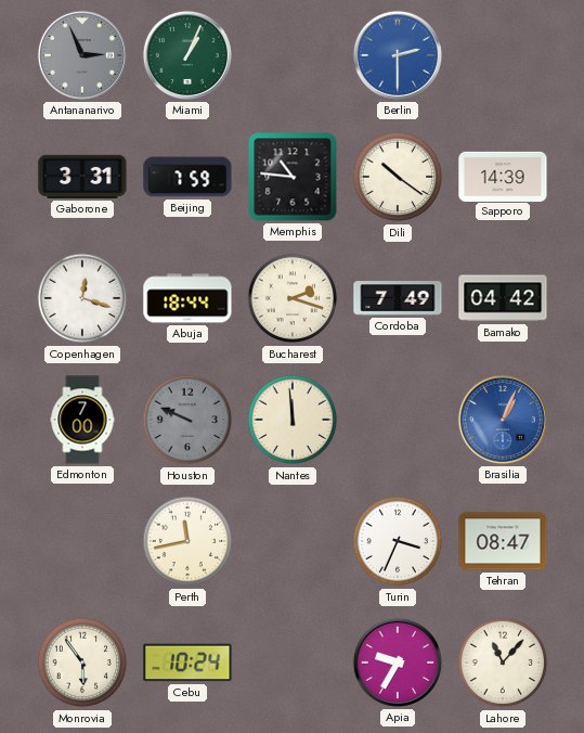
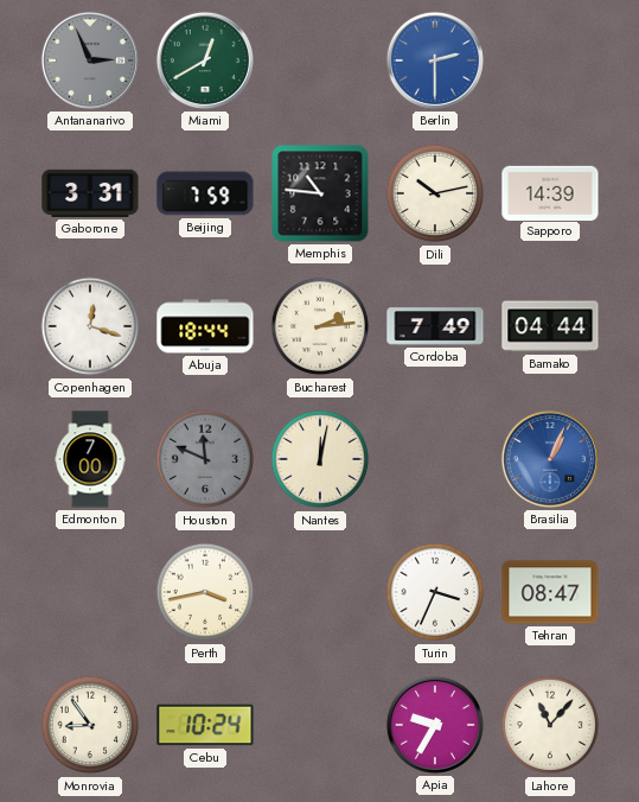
Miami: 1:04 -> 12:40
Dili: 10:21 -> 10:13
Bucharest: 2:18 -> 2:14
Bamako: 04:42 -> 04:44
Houston: 9:49 -> 11:49
Nantes: 11:59 -> 12:02
Perth: 11:43 -> 3:43
Monrovia: 5:54 -> 8:54
